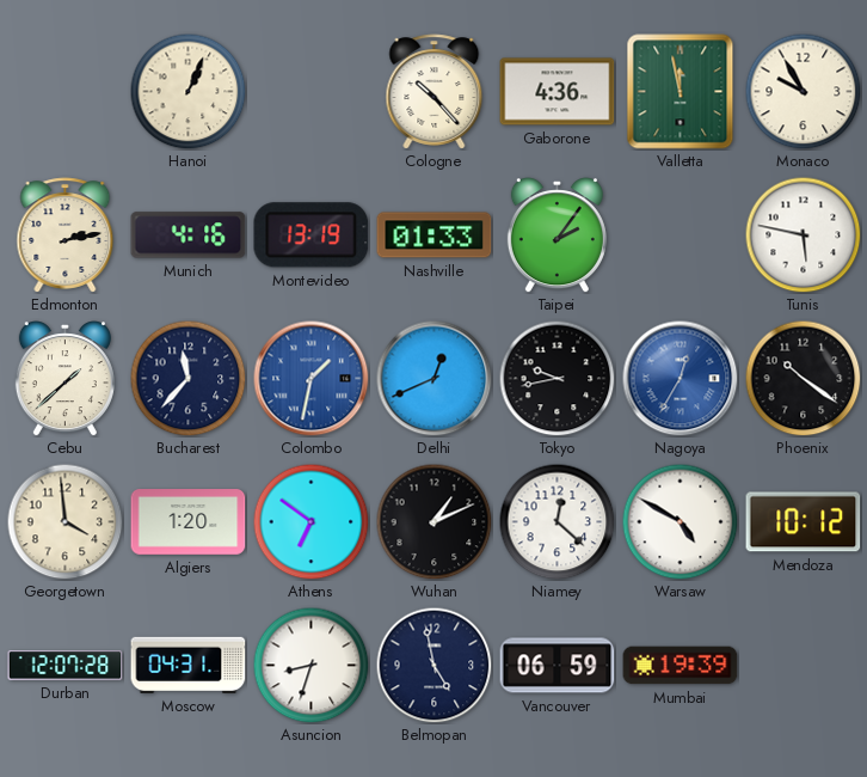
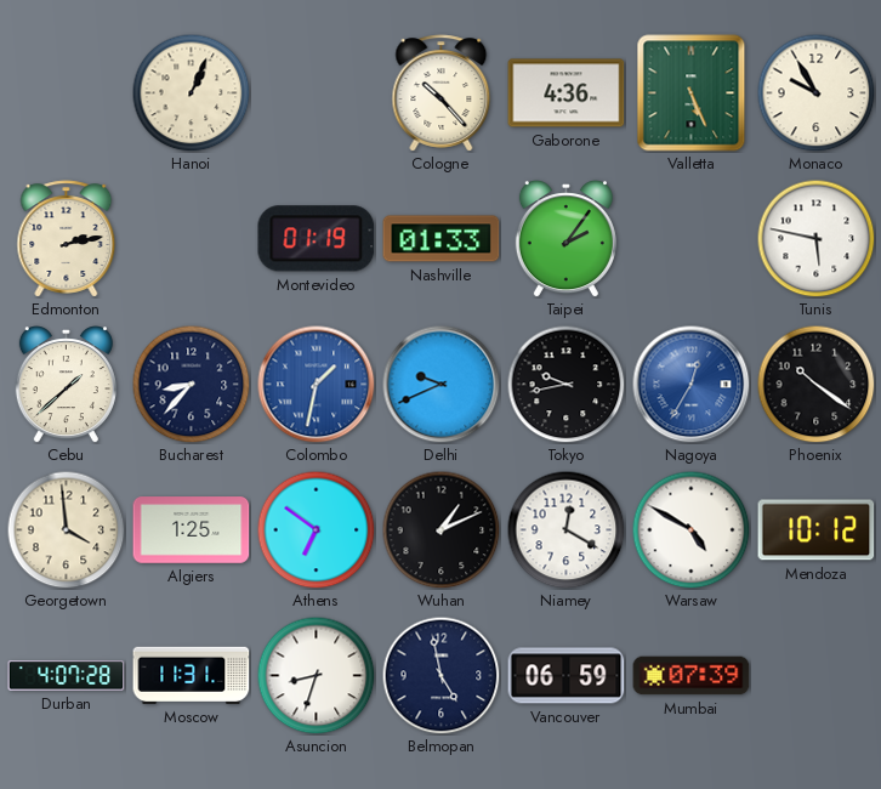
Valletta: 11:58 -> 5:26
Munich: 4:16 -> none
Montevideo: 13:19 -> 01:19
Bucharest: 11:37 -> 8:37
Delhi: 12:41 -> 9:41
Algiers: 1:20 -> 1:25
Niamey: 12:22 -> 12:20
Durban: 12:07 -> 4:07
Moscow: 04:31 -> 11:31
Mumbai: 19:39 -> 07:39
